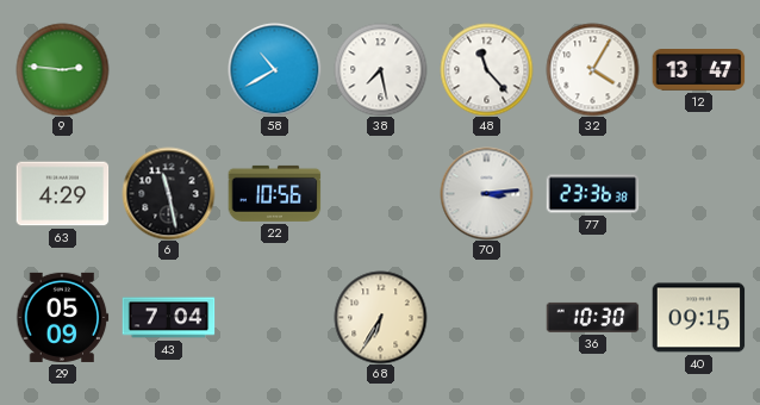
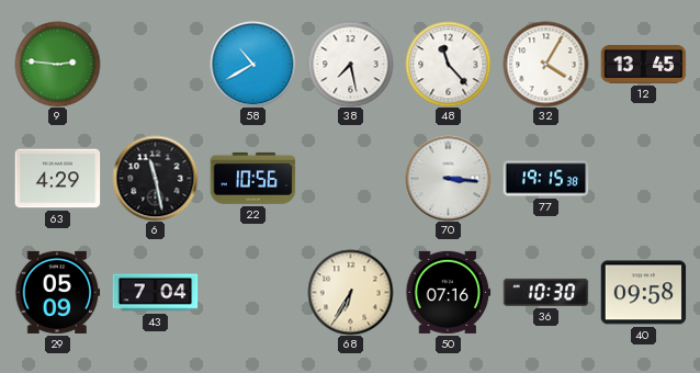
12: 13:47 -> 13:45
70: 3:14 -> 3:16
77: 23:36 -> 19:15
50: none -> 07:16
40: 09:15 -> 09:58
